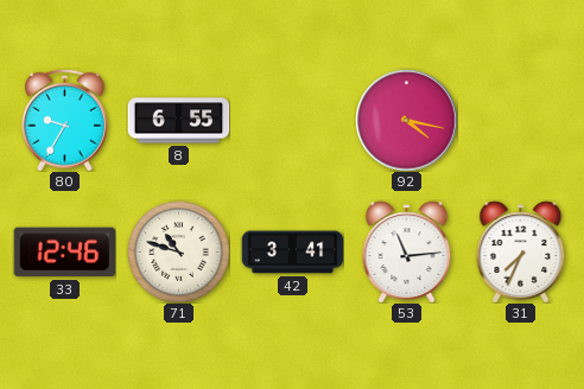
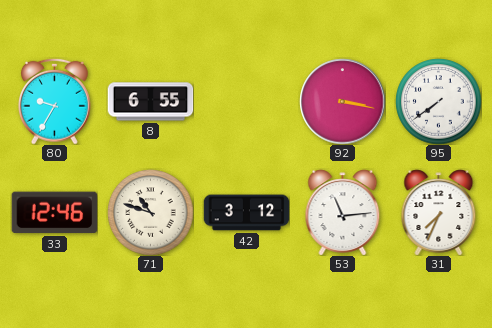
92: 4:17 -> 3:17
95: none -> 7:39
42: 3:41 -> 3:12
